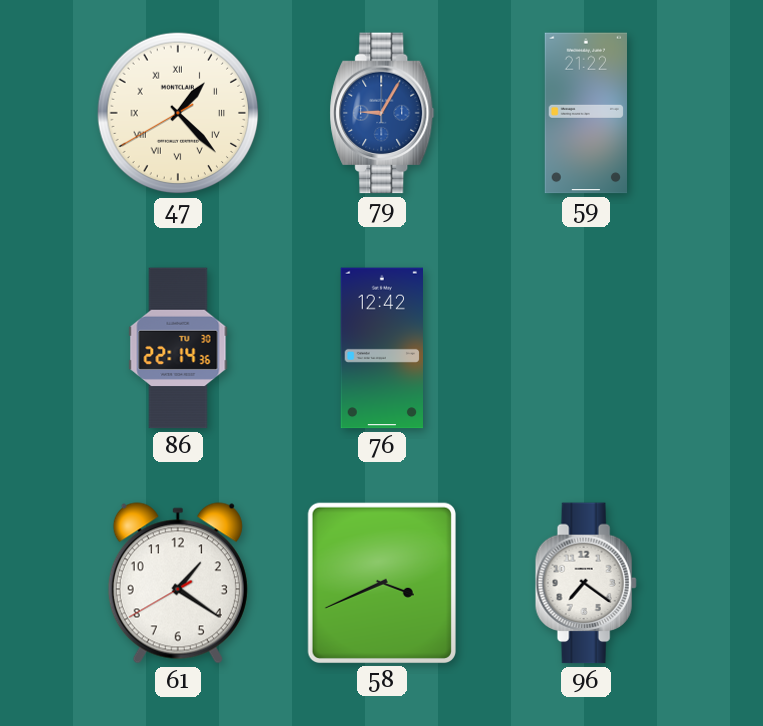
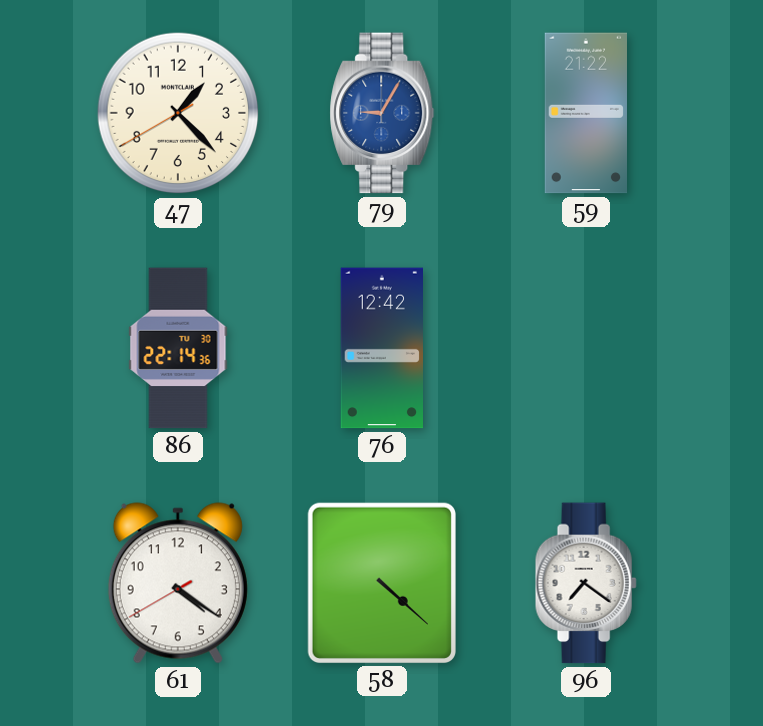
47 numerals: Roman -> Arabic
61: 1:20 -> 4:20
58: 3:41 -> 4:22
